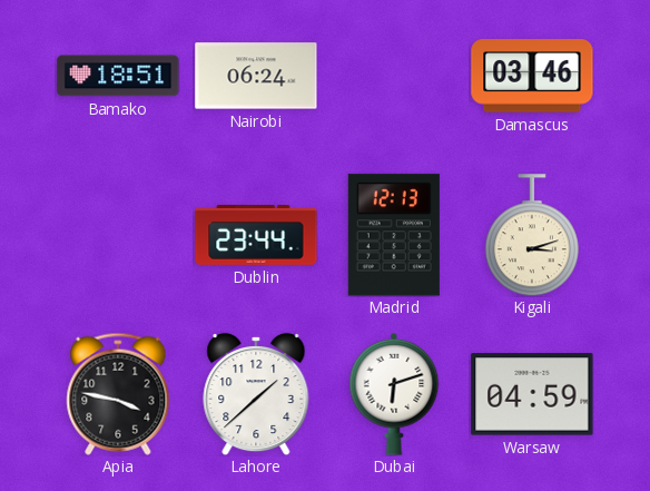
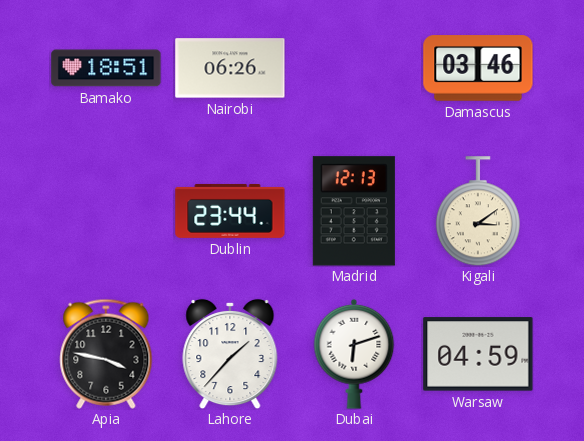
Nairobi: 06:24 -> 06:26
Kigali: 3:12 -> 3:09
Lahore: 1:38 -> 1:37
